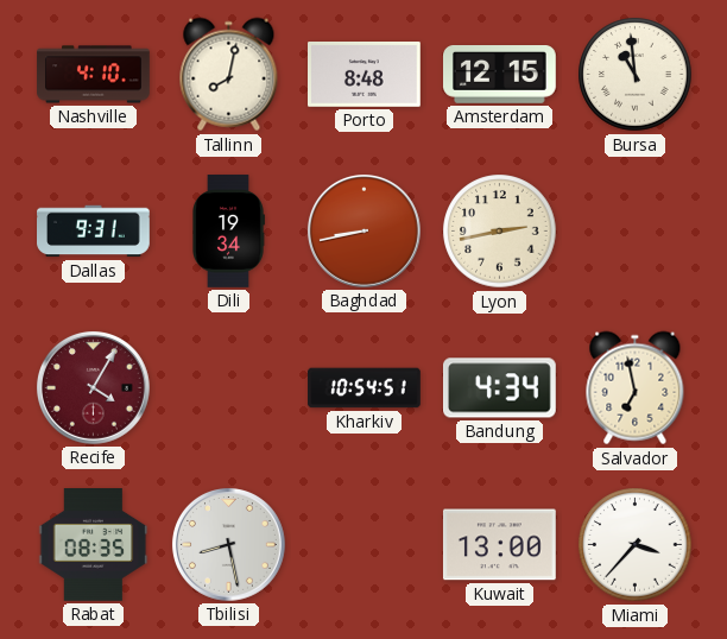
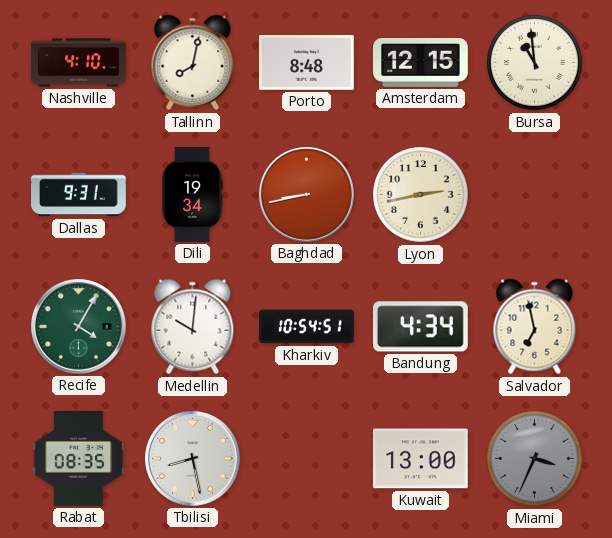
Recife dial: burgundy -> green
Medellin: none -> 10:01
Miami: 3:37 -> 3:34
Miami dial: white -> grey
